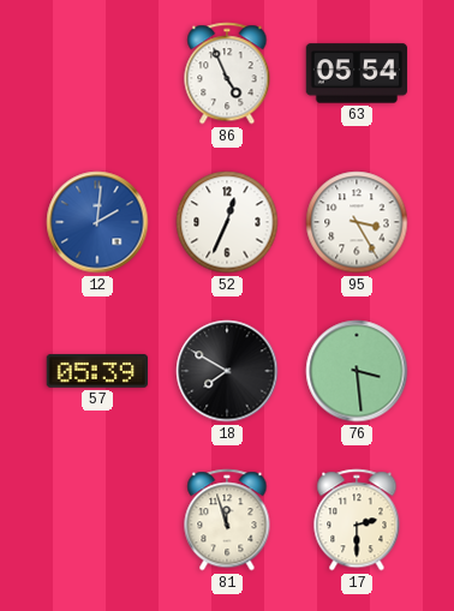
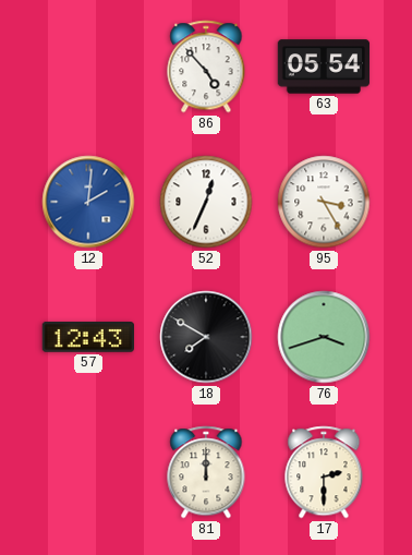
86: 4:56 -> 4:53
57: 05:39 -> 12:43
76: 3:29 -> 3:42
81: 11:57 -> 12:00
